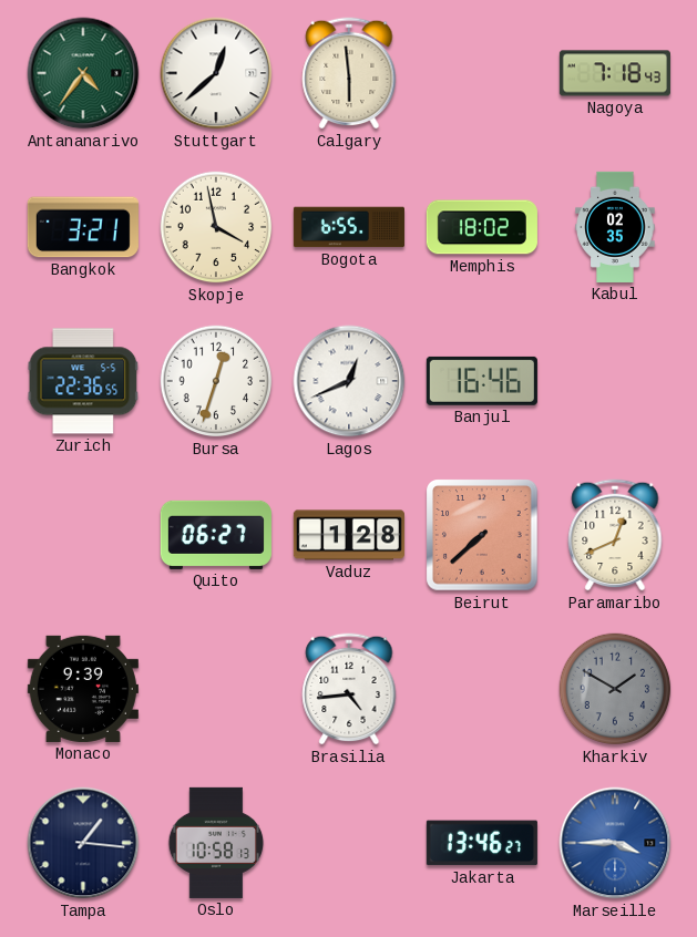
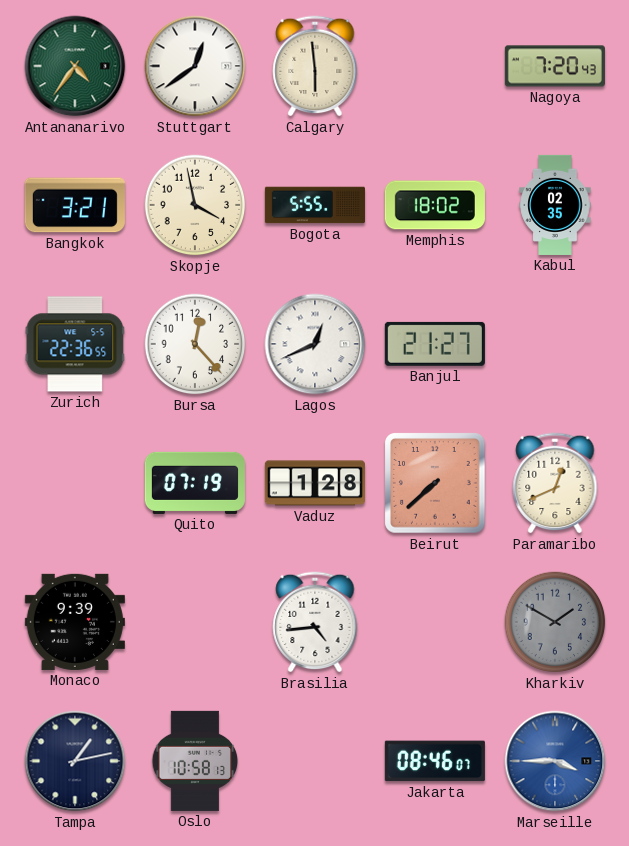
Stuttgart: 12:38 -> 12:39
Nagoya: 7:18 -> 7:20
Bogota: 6:55 -> 5:55
Bursa: 12:33 -> 12:23
Banjul: 16:46 -> 21:27
Quito: 06:27 -> 07:19
Tampa: 1:16 -> 1:13
Jakarta: 13:46 -> 08:46
